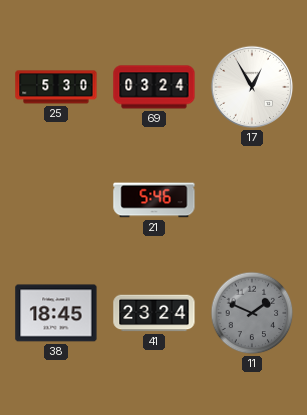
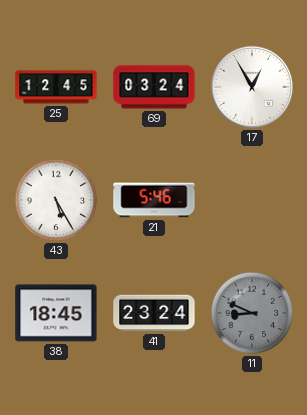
25: 5:30 -> 12:45
43: none -> 5:25
11: 1:49 -> 8:49
